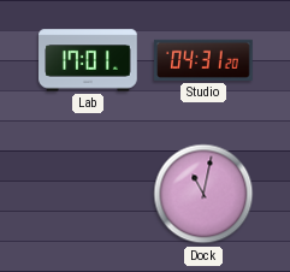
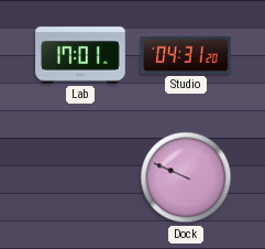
Dock: 11:02 -> 9:49
